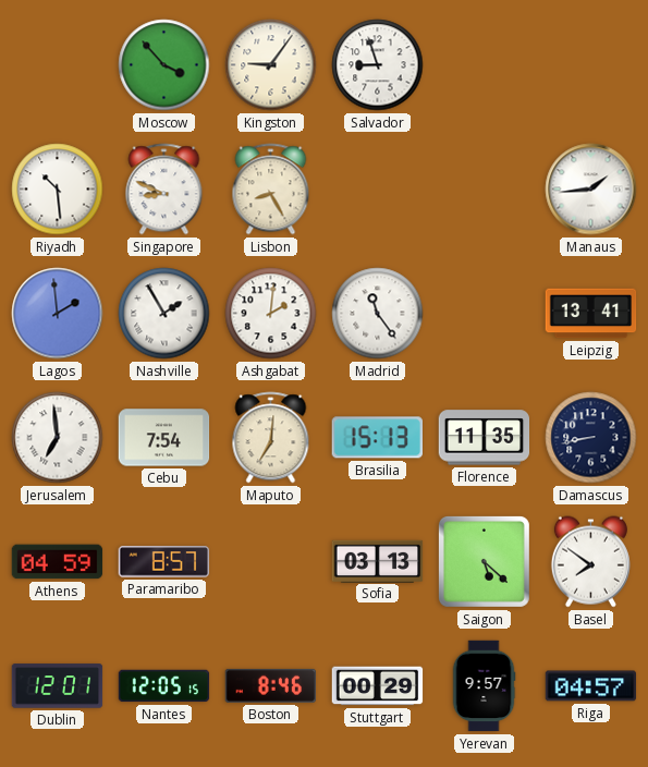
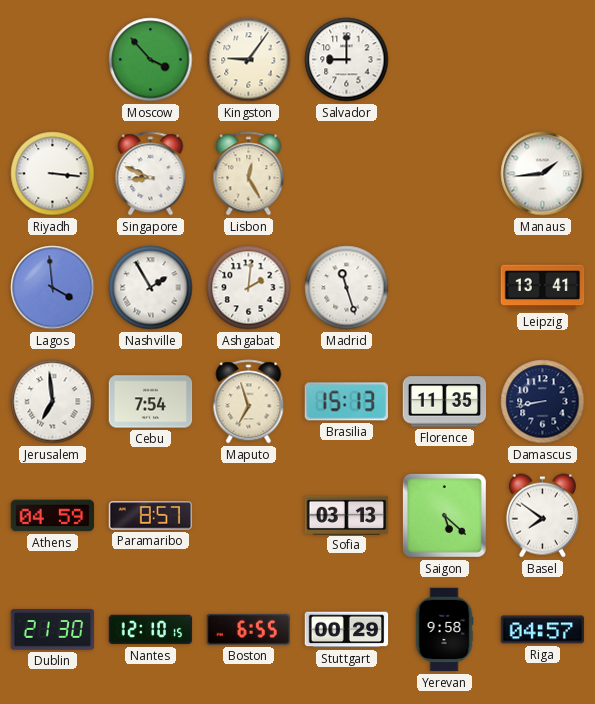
Salvador: 8:57 -> 9:00
Riyadh: 10:29 -> 3:16
Lisbon: 8:25 -> 12:25
Lagos: 1:59 -> 3:59
Madrid: 11:24 -> 11:27
Maputo: 7:01 -> 6:57
Dublin: 12:01 -> 21:30
Nantes: 12:05 -> 12:10
Boston: 8:46 -> 6:55
Yerevan: 9:57 -> 9:58
